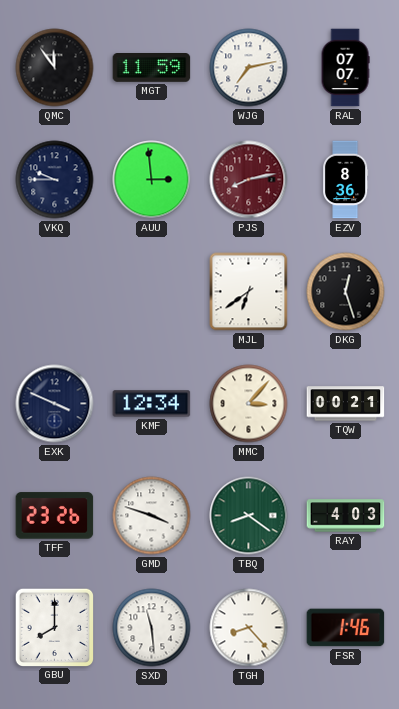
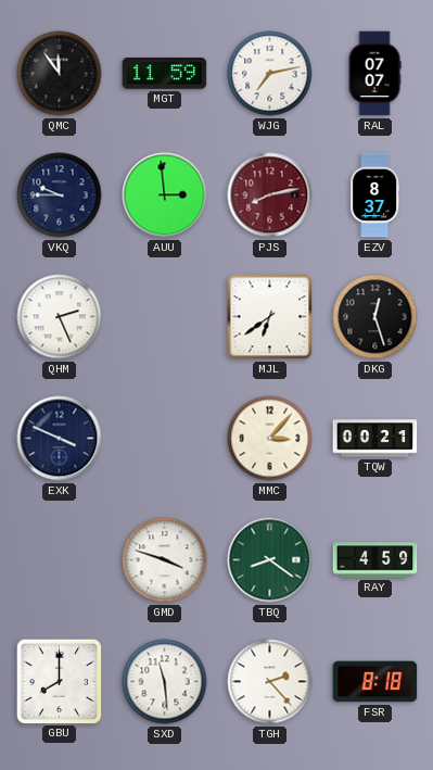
EZV: 8:36 -> 8:37
QHM: none -> 2:26
KMF: 12:34 -> none
TFF: 23:26 -> none
RAY: 4:03 -> 4:59
TGH: 8:23 -> 2:23
FSR: 1:46 -> 8:18
